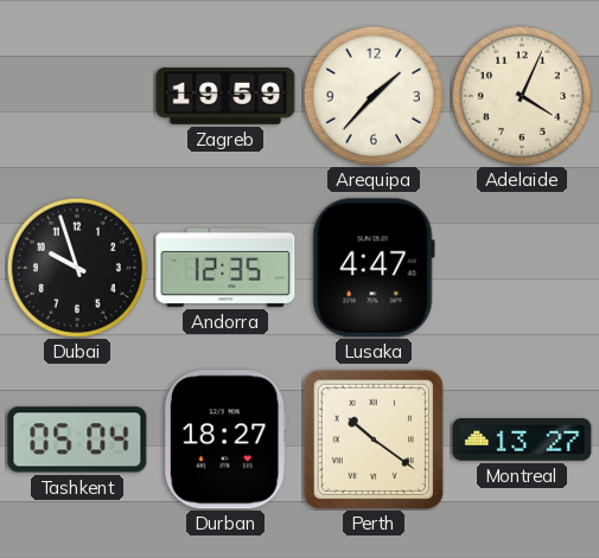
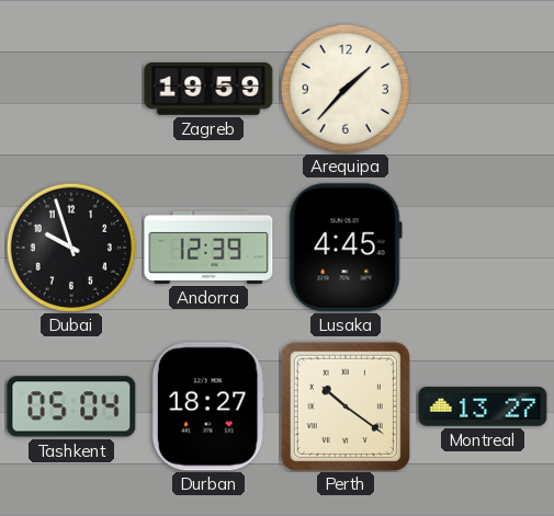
Adelaide: 4:04 -> none
Andorra: 12:35 -> 12:39
Lusaka: 4:47 -> 4:45
